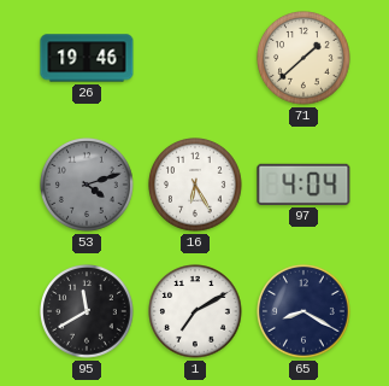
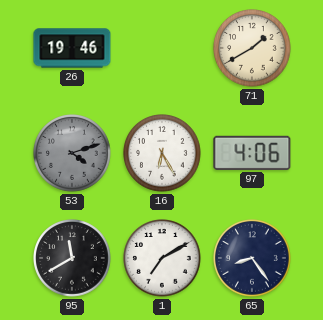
71: 1:38 -> 1:40
97: 4:04 -> 4:06
65: 8:20 -> 8:24
